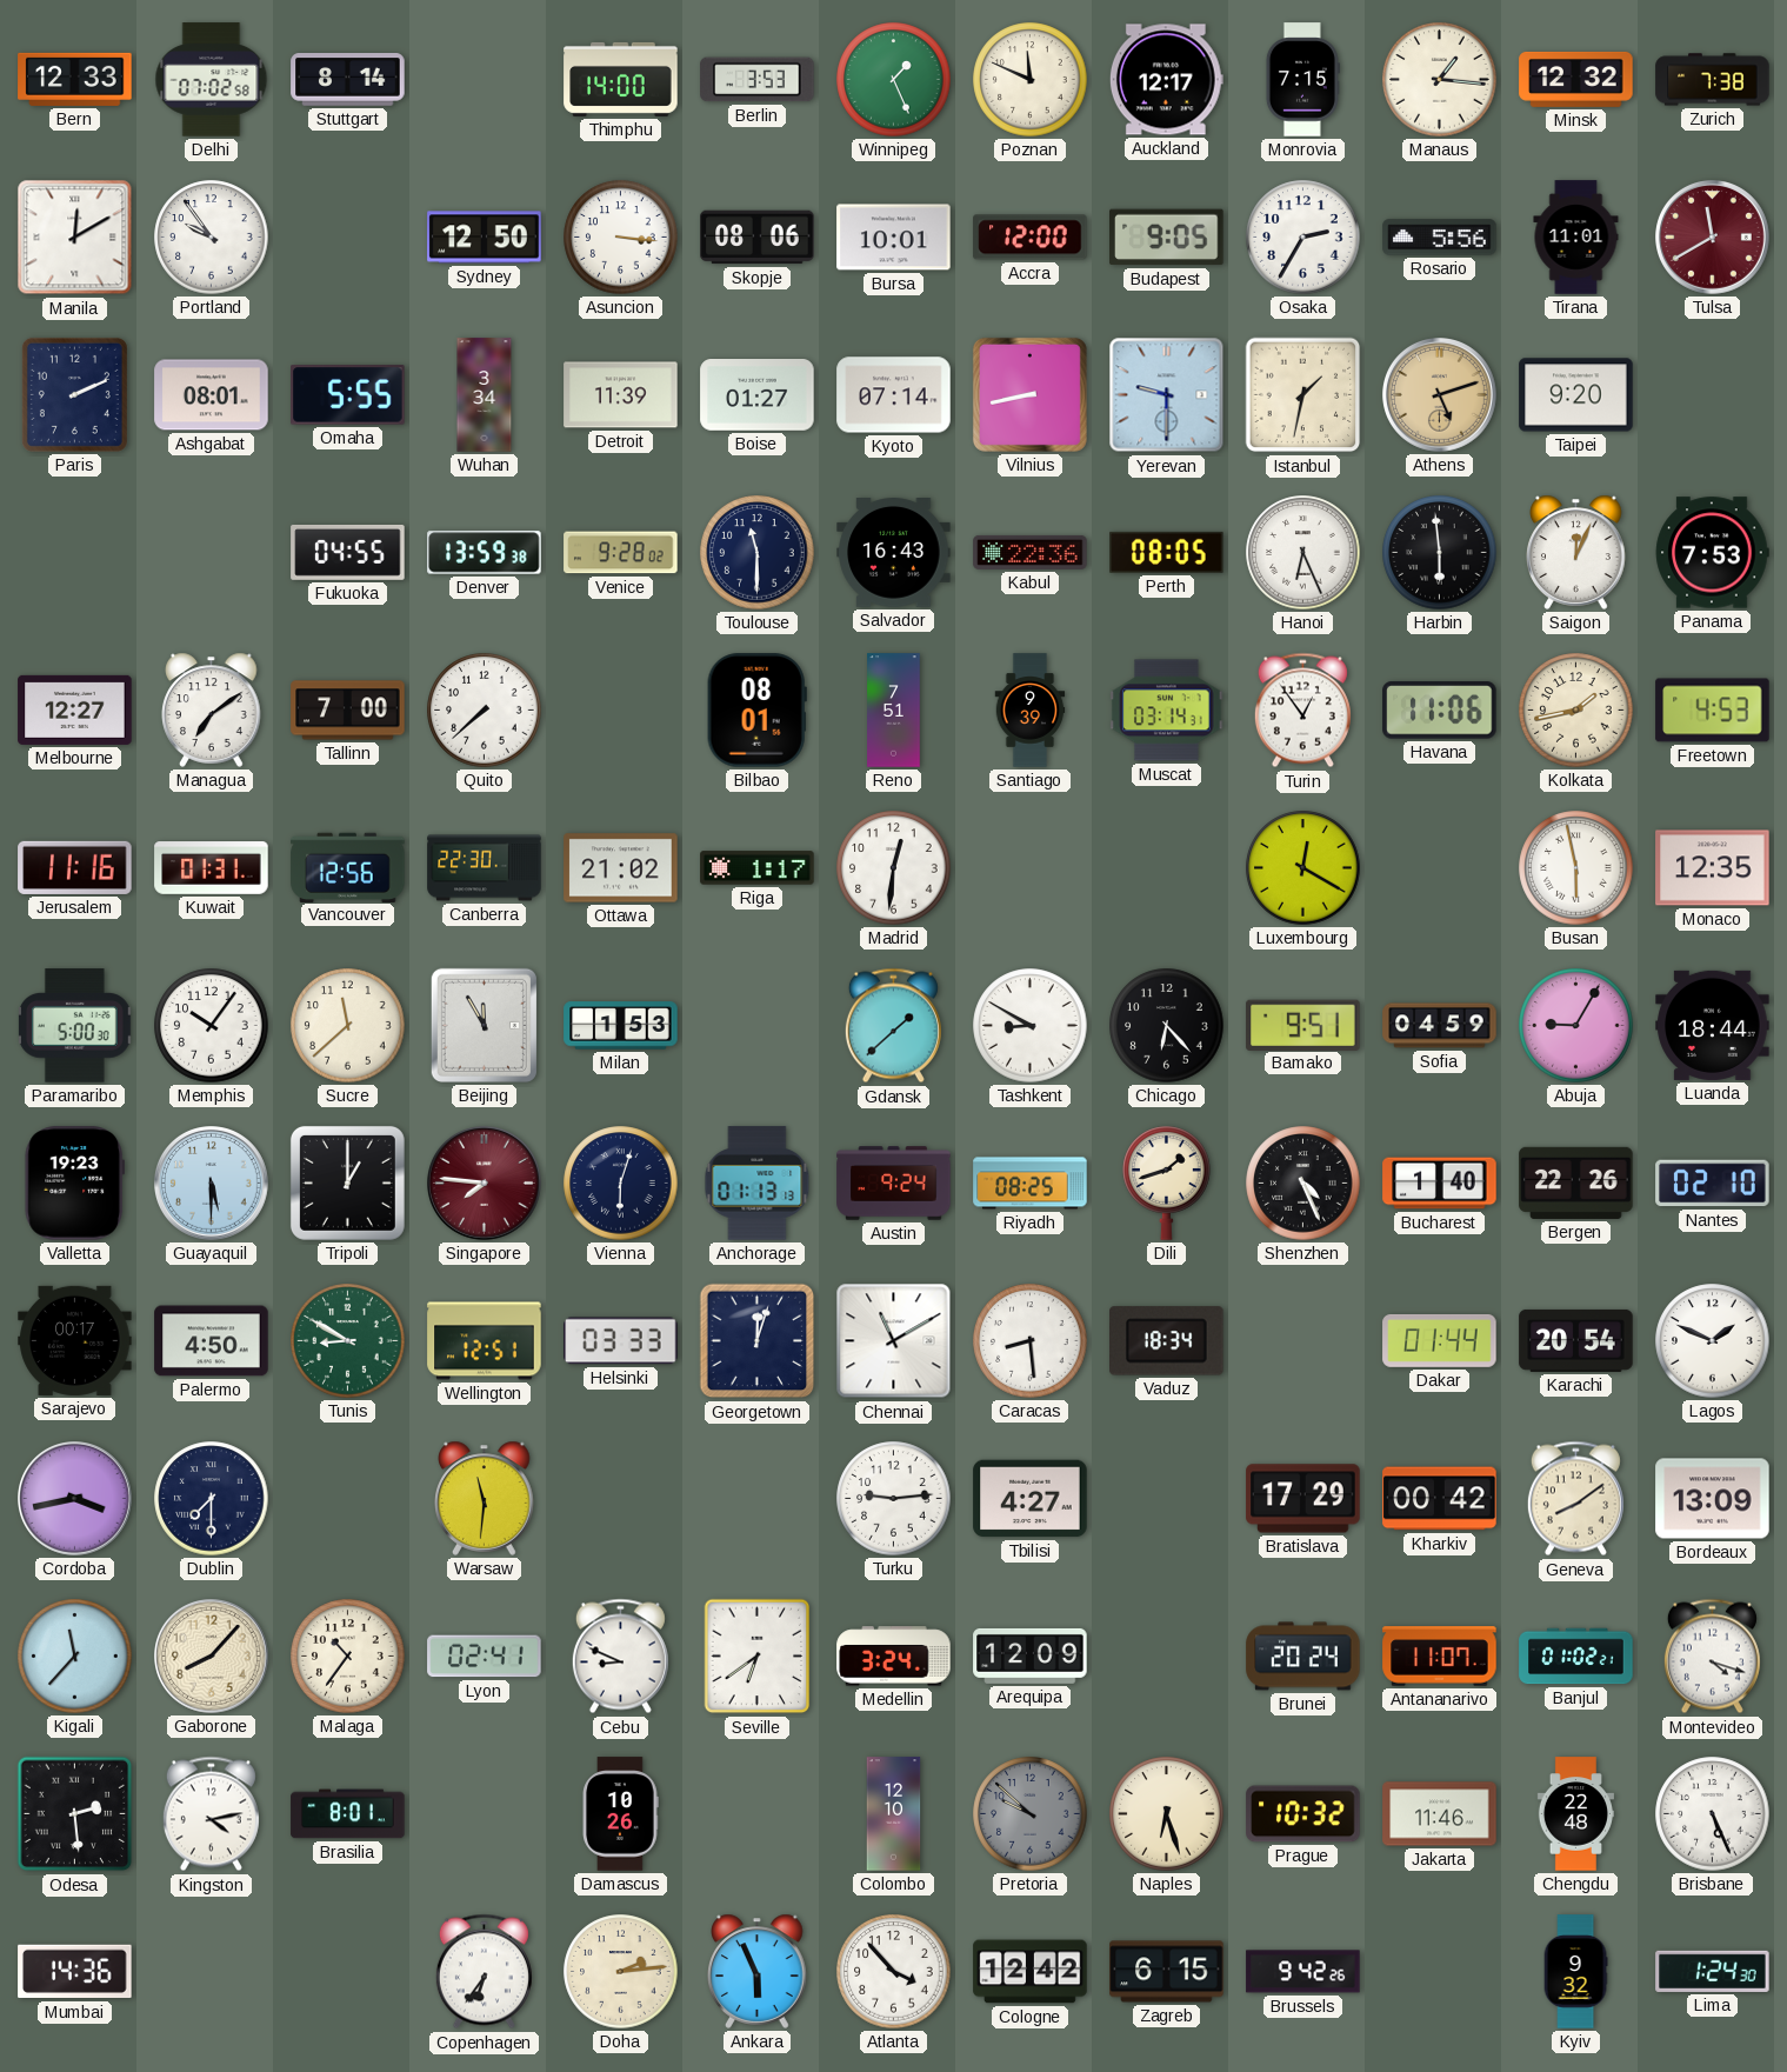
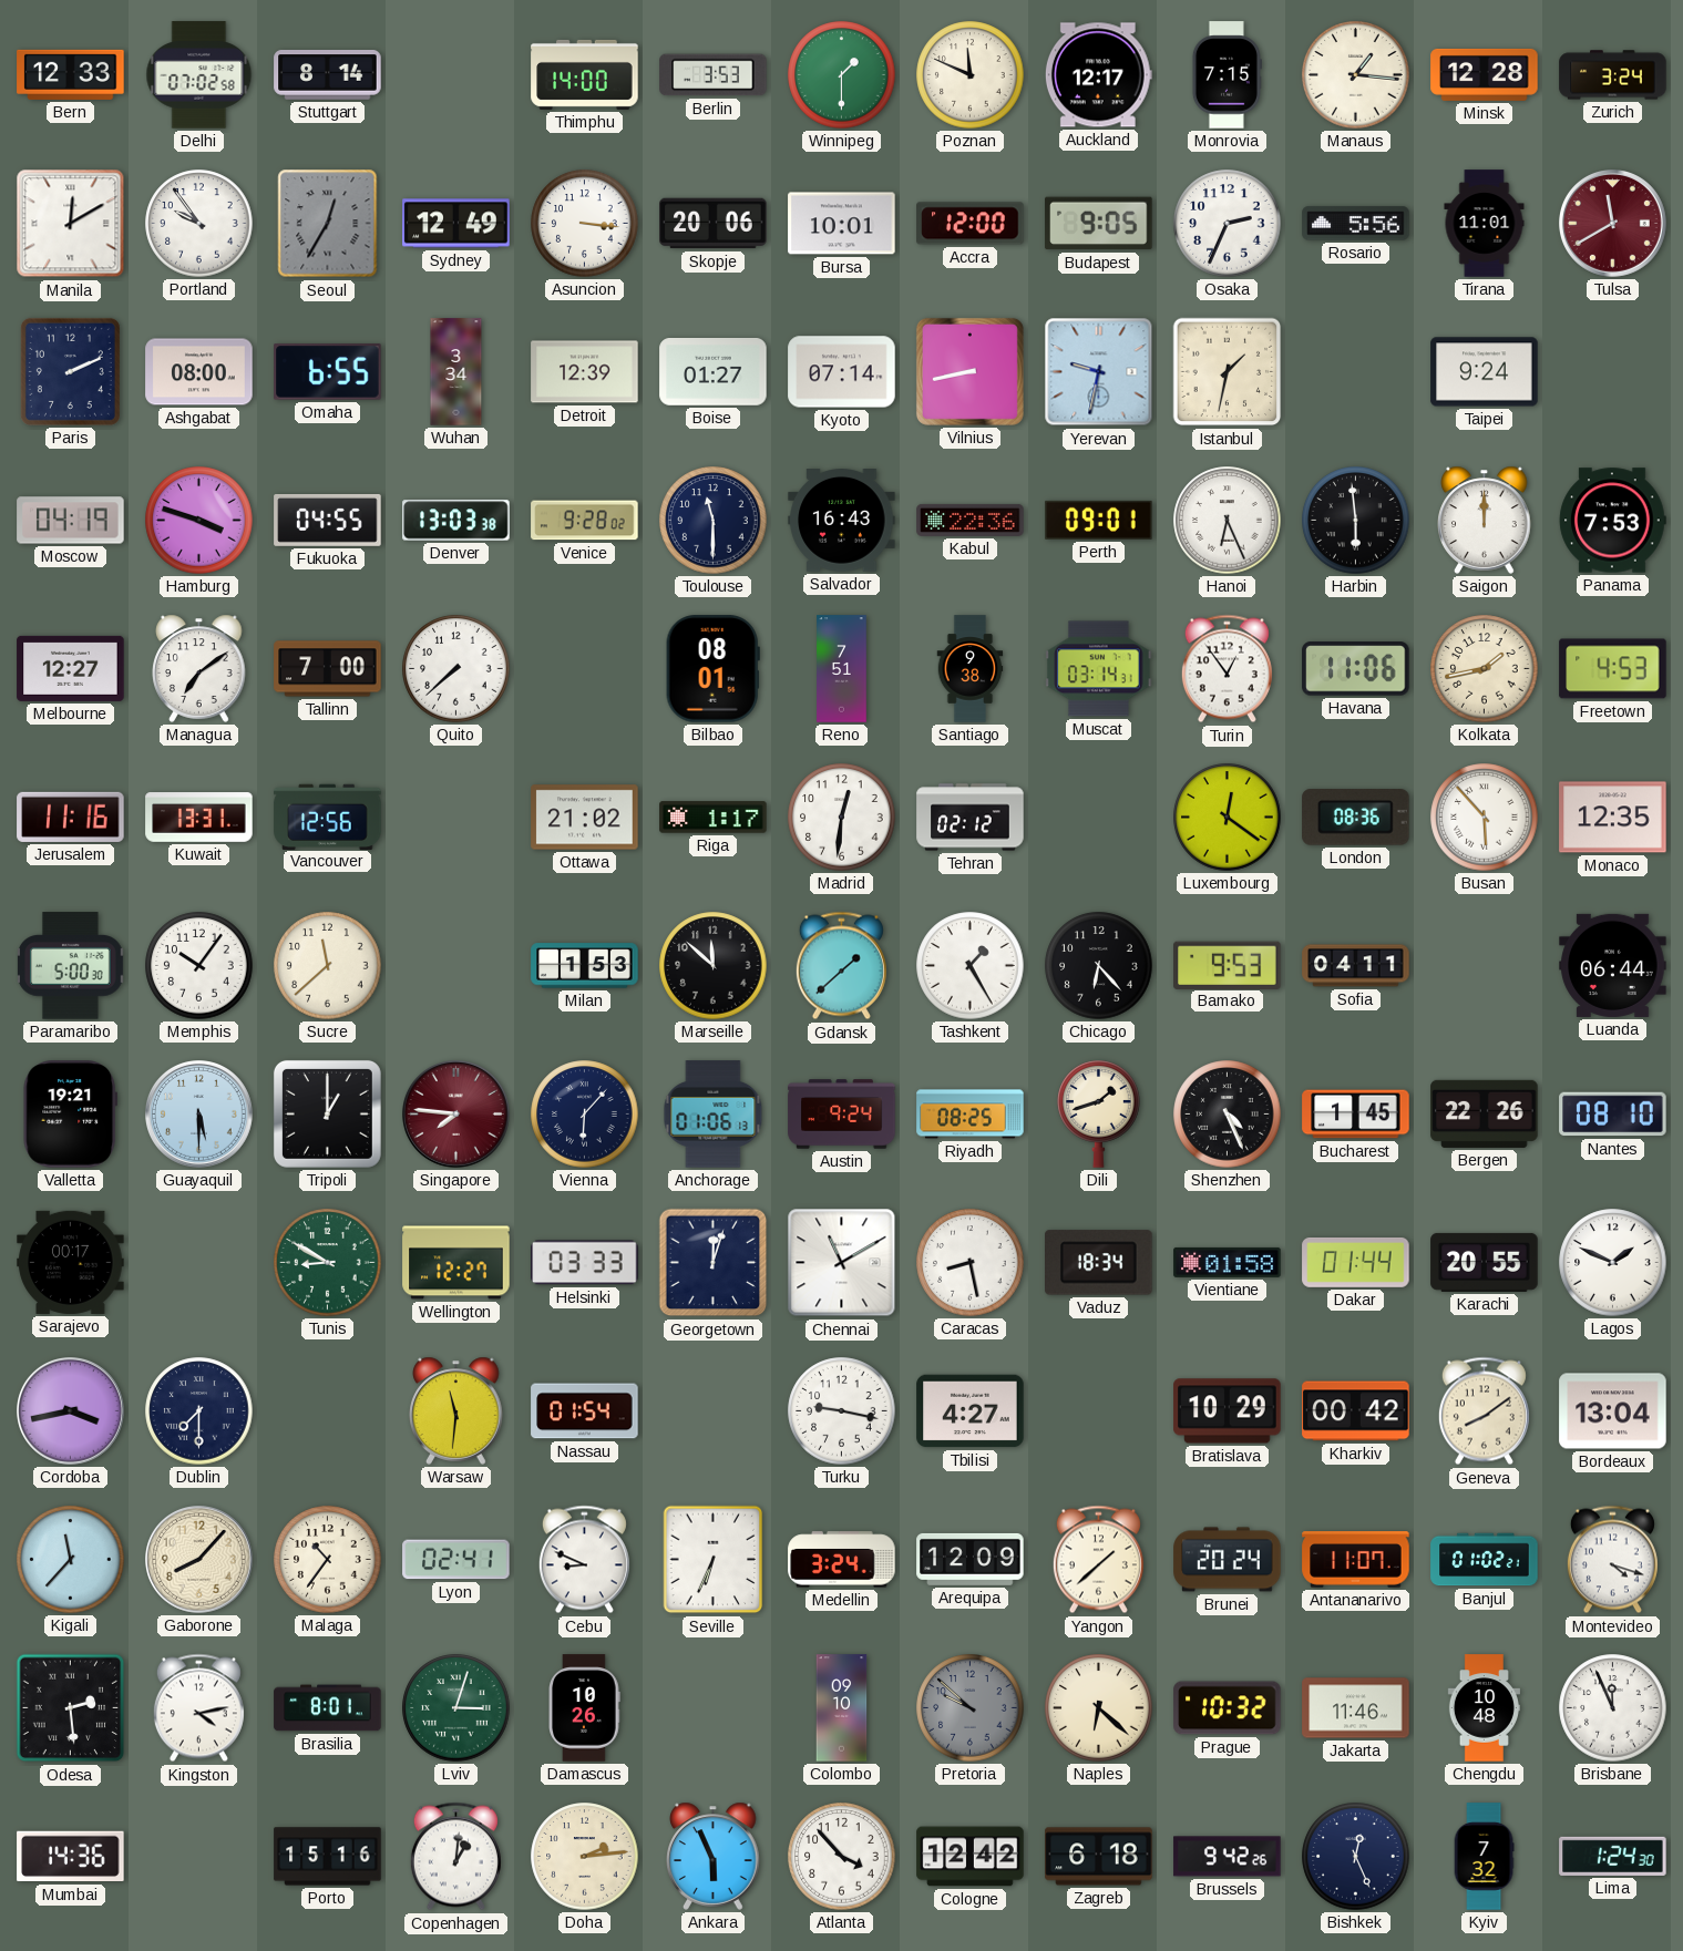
Winnipeg: 1:26 -> 1:30
Minsk: 12:32 -> 12:28
Zurich: 7:38 -> 3:24
Seoul: none -> 12:35
Sydney: 12:50 -> 12:49
Skopje: 08:06 -> 20:06
Osaka: 2:35 -> 2:34
Ashgabat: 08:01 -> 08:00
Omaha: 5:55 -> 6:55
Detroit: 11:39 -> 12:39
Yerevan: 9:30 -> 9:32
Athens: 5:12 -> none
Taipei: 9:20 -> 9:24
Moscow: none -> 04:19
Hamburg: none -> 3:48
Denver: 13:59 -> 13:03
Perth: 08:05 -> 09:01
Saigon: 12:04 -> 12:00
Santiago: 9:39 -> 9:38
Kuwait: 01:31 -> 13:31
Canberra: 22:30 -> none
Tehran: none -> 02:12
Luxembourg: 12:20 -> 12:21
London: none -> 08:36
Busan: 5:58 -> 5:53
Beijing: 11:55 -> none
Marseille: none -> 11:52
Tashkent: 8:50 -> 1:25
Bamako: 9:51 -> 9:53
Sofia: 04:59 -> 04:11
Abuja: 9:05 -> none
Luanda: 18:44 -> 06:44
Valletta: 19:23 -> 19:21
Vienna: 6:03 -> 6:07
Anchorage: 01:13 -> 01:06
Bucharest: 1:40 -> 1:45
Nantes: 02:10 -> 08:10
Palermo: 4:50 -> none
Wellington: 12:51 -> 12:27
Caracas: 8:29 -> 8:28
Vientiane: none -> 01:58
Karachi: 20:54 -> 20:55
Nassau: none -> 01:54
Turku: 9:14 -> 9:17
Bratislava: 17:29 -> 10:29
Bordeaux: 13:09 -> 13:04
Seville: 6:39 -> 6:34
Yangon: none -> 1:38
Lviv: none -> 3:03
Colombo: 12:10 -> 09:10
Naples: 6:27 -> 6:22
Chengdu: 22:48 -> 10:48
Brisbane: 5:26 -> 11:56
Porto: none -> 15:16
Copenhagen: 6:36 -> 1:01
Zagreb: 6:15 -> 6:18
Bishkek: none -> 12:26
Kyiv: 9:32 -> 7:32
